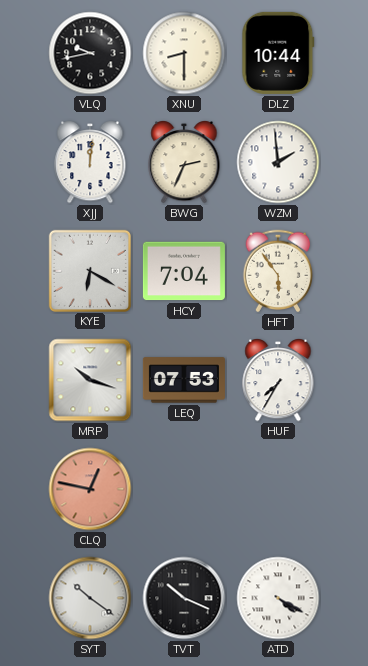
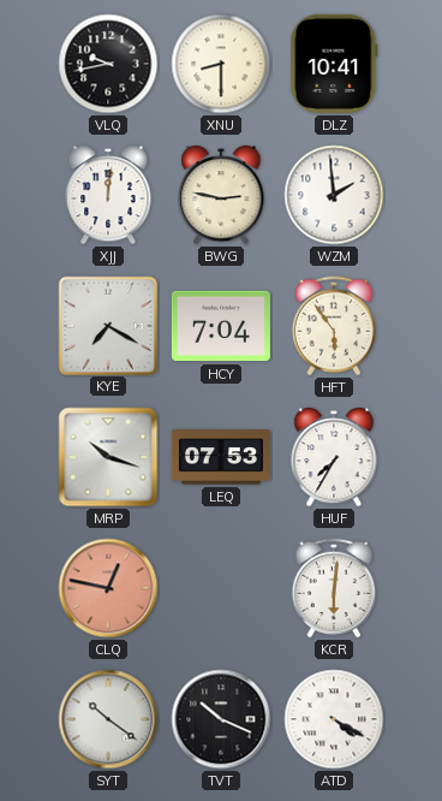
DLZ: 10:44 -> 10:41
BWG: 2:34 -> 2:47
KYE: 6:20 -> 7:20
KCR: none -> 6:01
